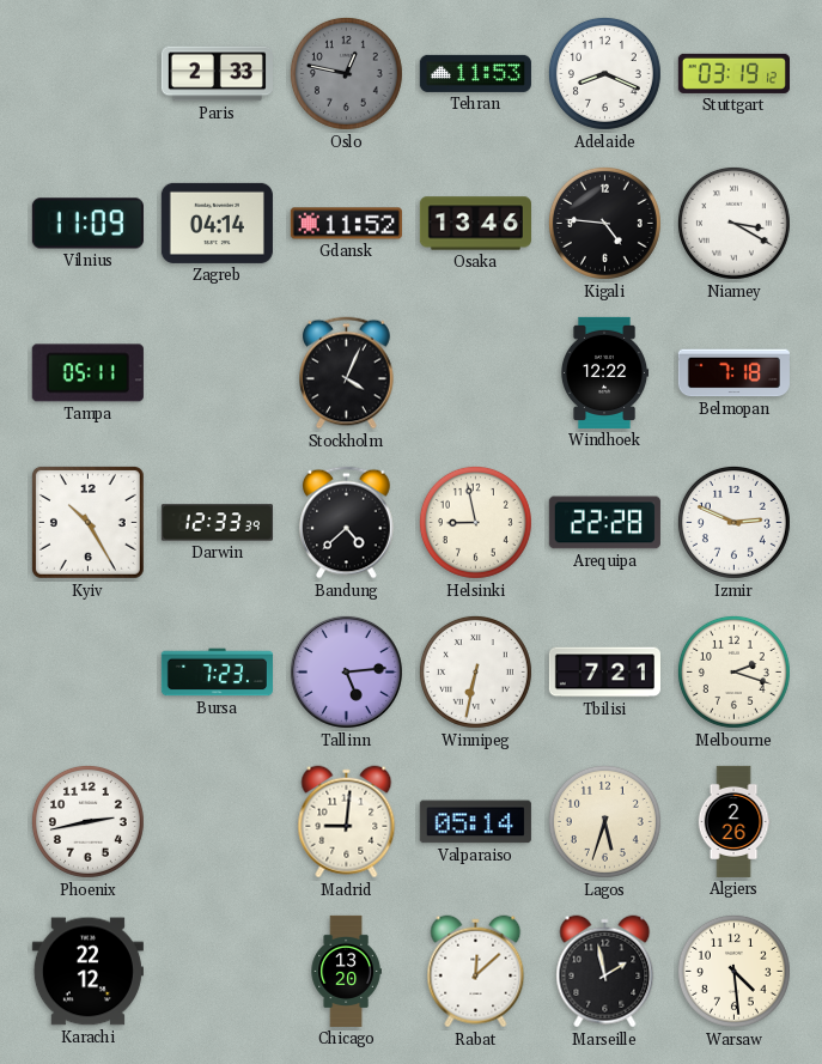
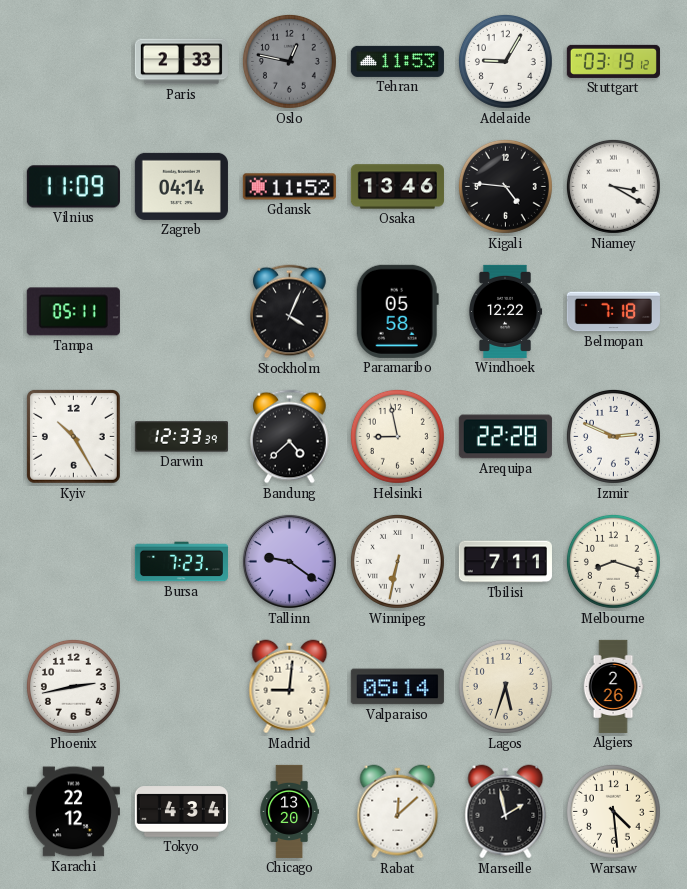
Adelaide: 8:19 -> 9:05
Paramaribo: none -> 05:58
Tallinn: 5:14 -> 9:21
Tbilisi: 7:21 -> 7:11
Melbourne: 2:18 -> 8:18
Tokyo: none -> 4:34
